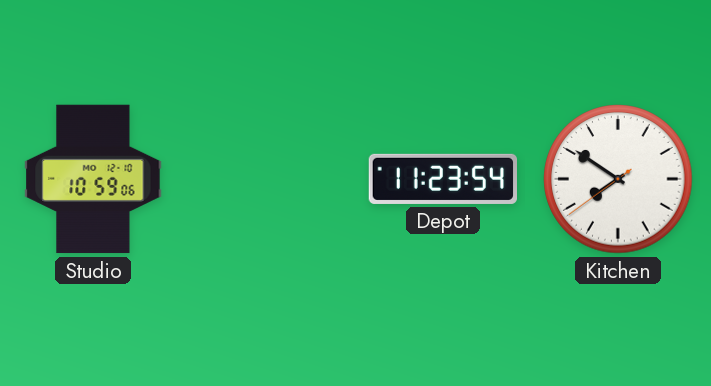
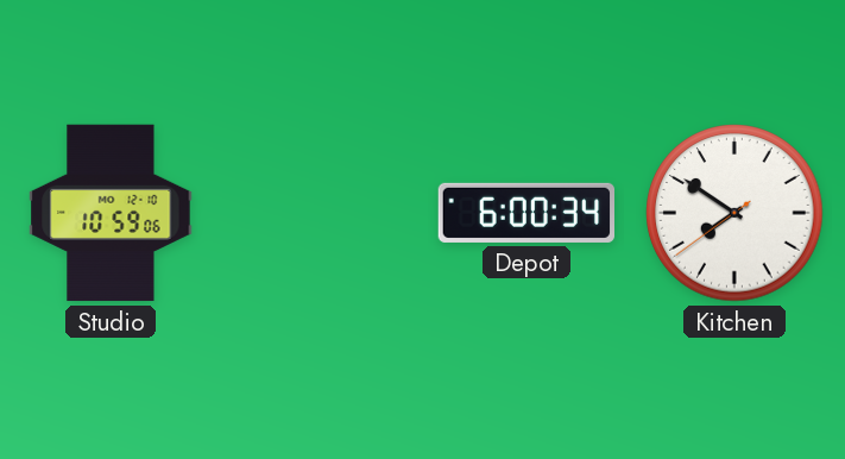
Depot: 11:23 -> 6:00
